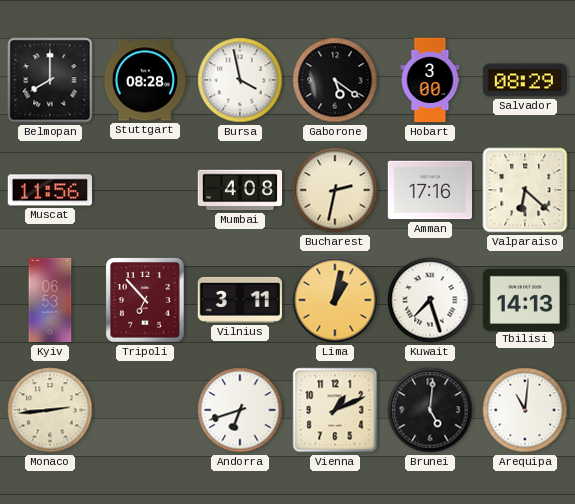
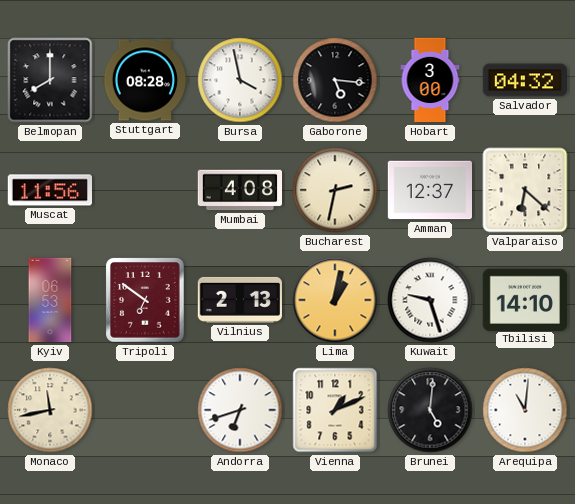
Gaborone: 5:21 -> 5:16
Salvador: 08:29 -> 04:32
Amman: 17:16 -> 12:37
Tripoli: 6:53 -> 6:51
Vilnius: 3:11 -> 2:13
Kuwait: 7:27 -> 9:27
Tbilisi: 14:13 -> 14:10
Monaco: 2:44 -> 11:43
